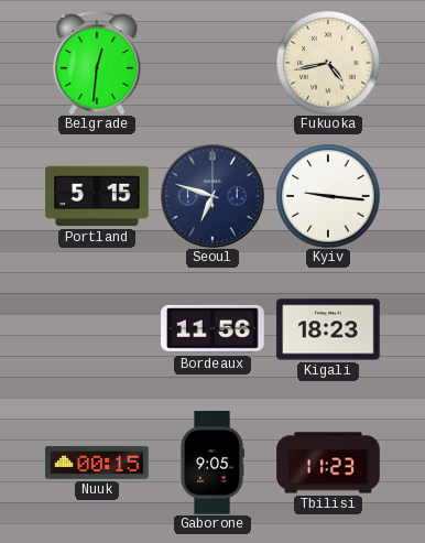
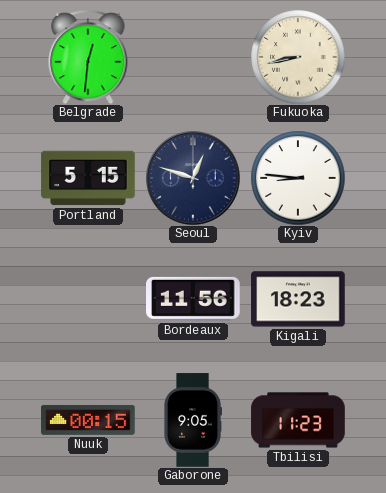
Fukuoka: 4:43 -> 8:43
Seoul: 6:48 -> 12:48
Kyiv: 9:16 -> 8:46
